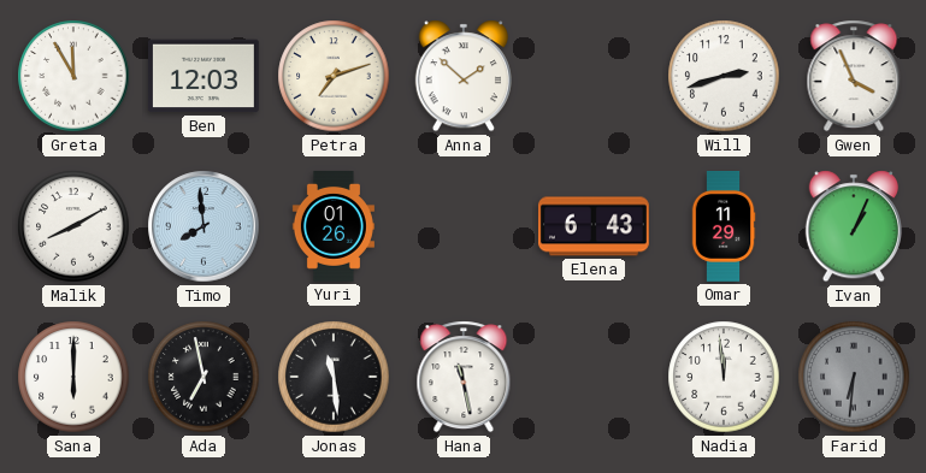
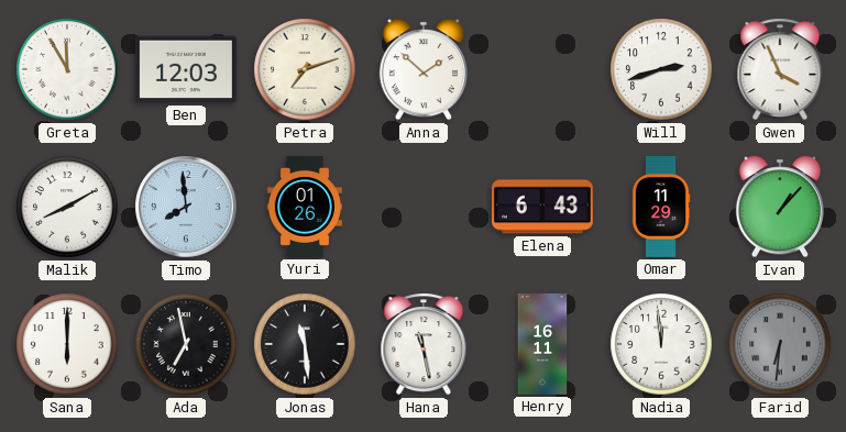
Ivan: 1:04 -> 1:07
Henry: none -> 16:11
